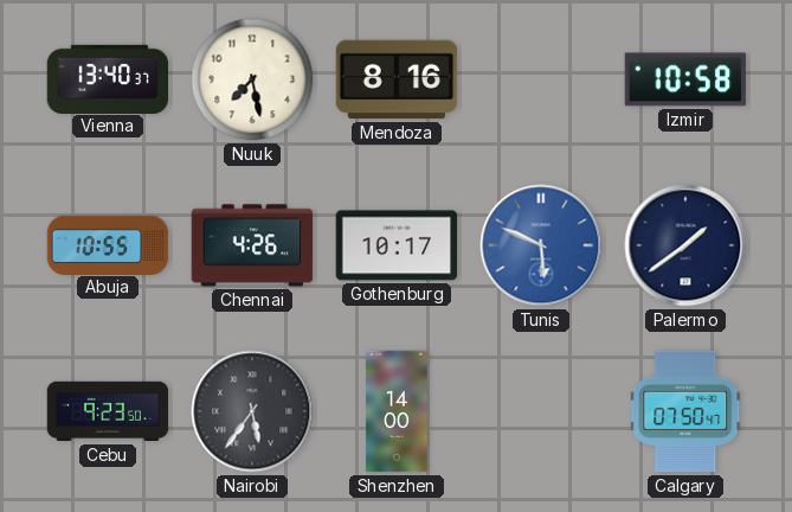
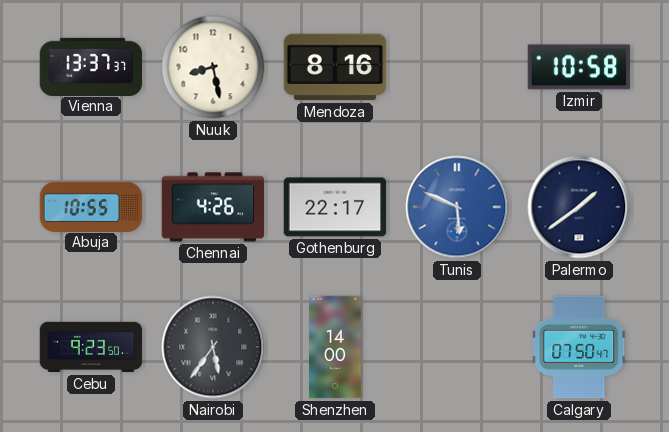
Vienna: 13:40 -> 13:37
Nuuk: 7:28 -> 8:28
Gothenburg: 10:17 -> 22:17
